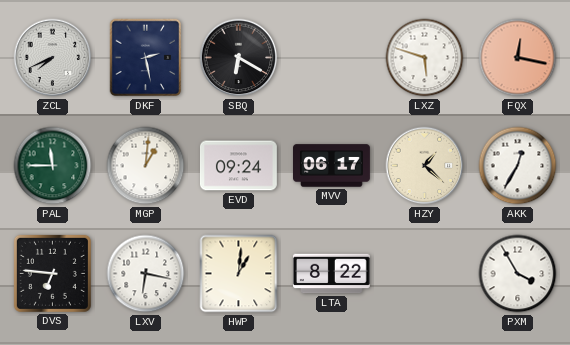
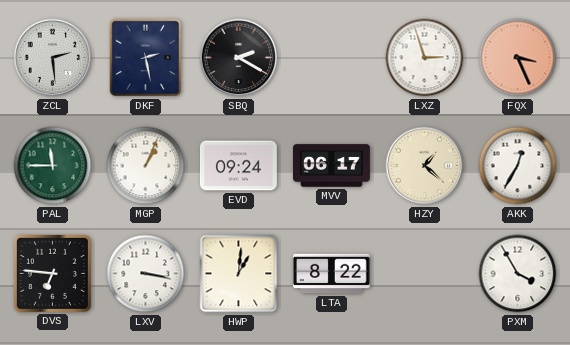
ZCL: 7:41 -> 2:29
SBQ: 6:20 -> 2:20
LXZ: 5:48 -> 2:57
FQX: 12:17 -> 3:26
MGP: 1:01 -> 1:04
LXV: 6:17 -> 3:17
